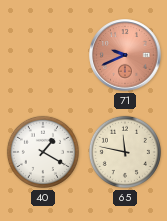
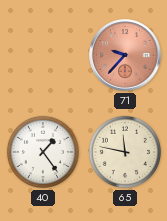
71: 9:41 -> 9:37
40: 1:20 -> 1:24
